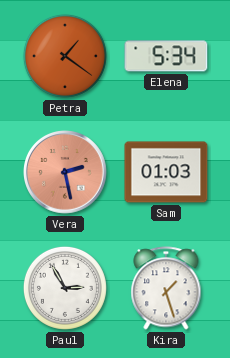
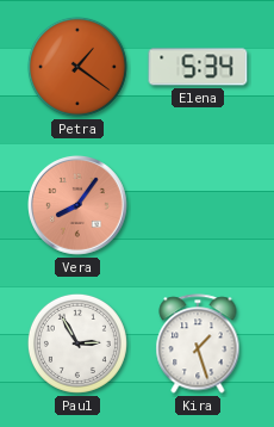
Vera: 2:28 -> 8:06
Sam: 01:03 -> none
